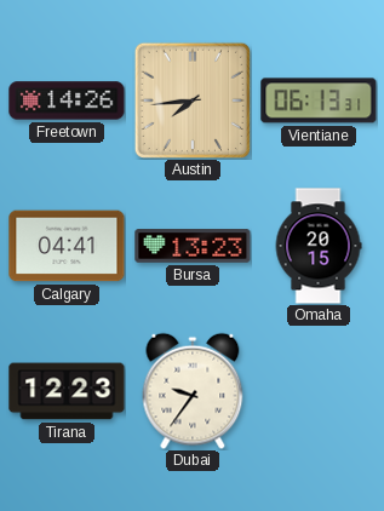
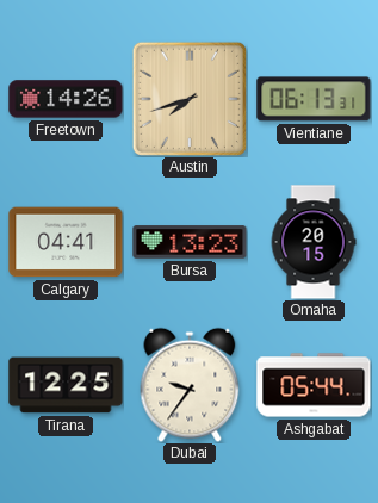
Austin: 7:44 -> 7:42
Tirana: 12:23 -> 12:25
Ashgabat: none -> 05:44
